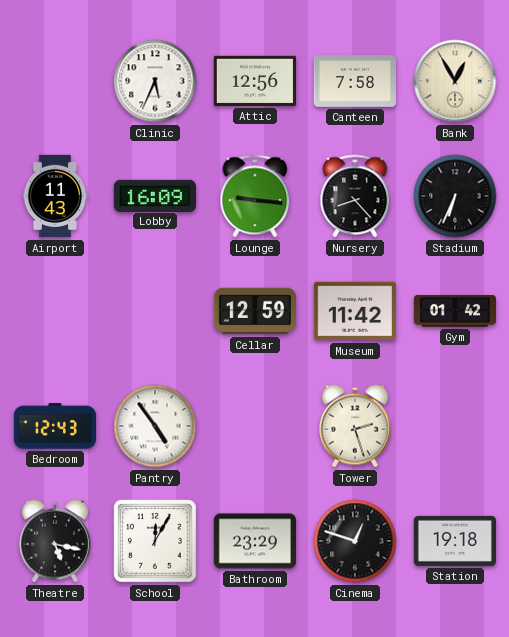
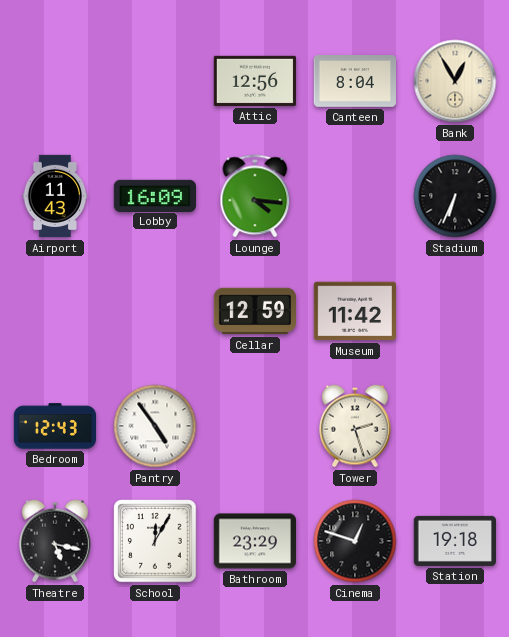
Clinic: 5:34 -> none
Canteen: 7:58 -> 8:04
Lounge: 9:16 -> 4:16
Nursery: 8:23 -> none
Gym: 01:42 -> none
